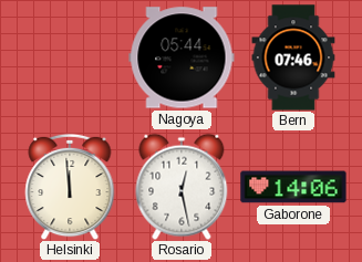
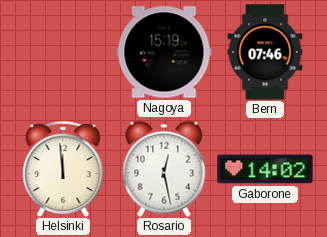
Nagoya: 05:44 -> 15:19
Gaborone: 14:06 -> 14:02
